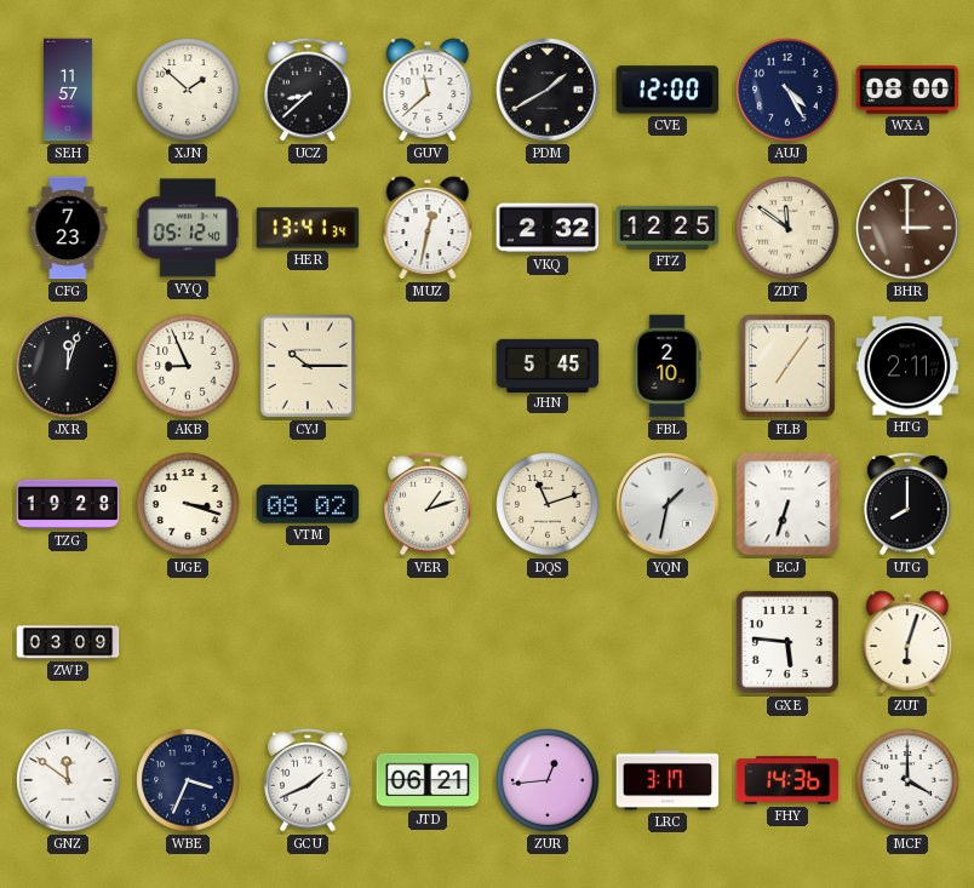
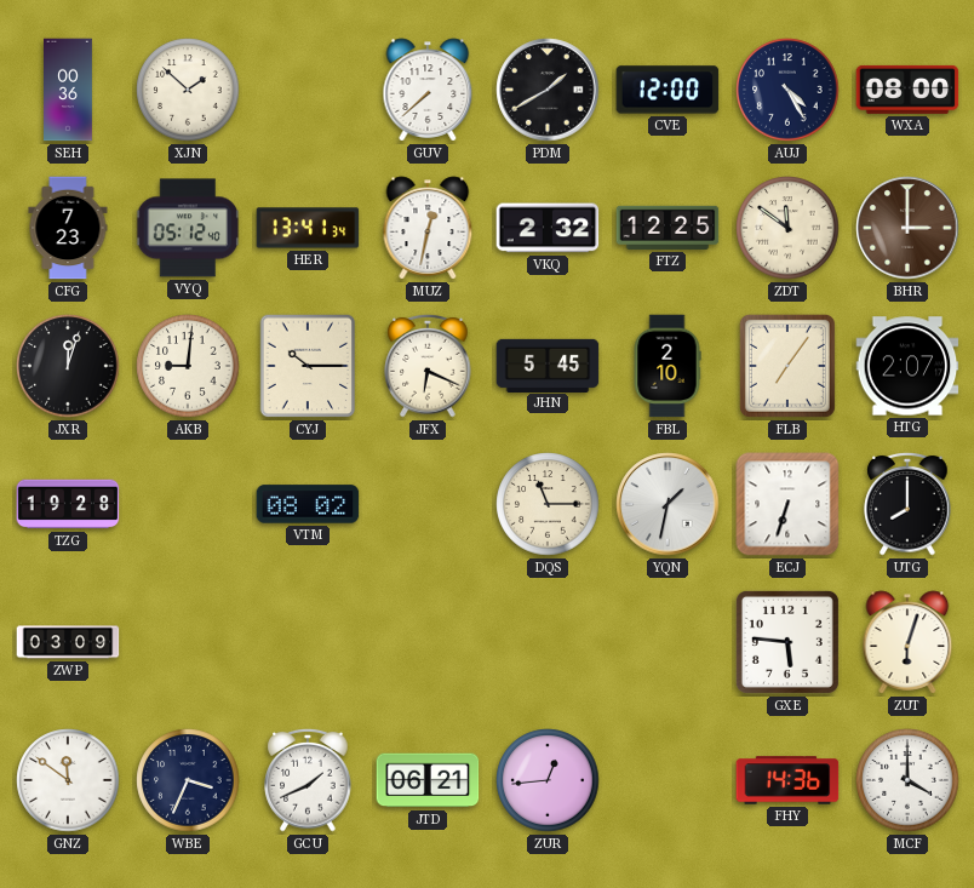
SEH: 11:57 -> 00:36
UCZ: 8:38 -> none
GUV: 11:38 -> 7:38
AKB: 8:56 -> 9:01
JFX: none -> 6:19
HTG: 2:11 -> 2:07
UGE: 3:18 -> none
VER: 1:12 -> none
DQS: 11:12 -> 11:15
LRC: 3:17 -> none
